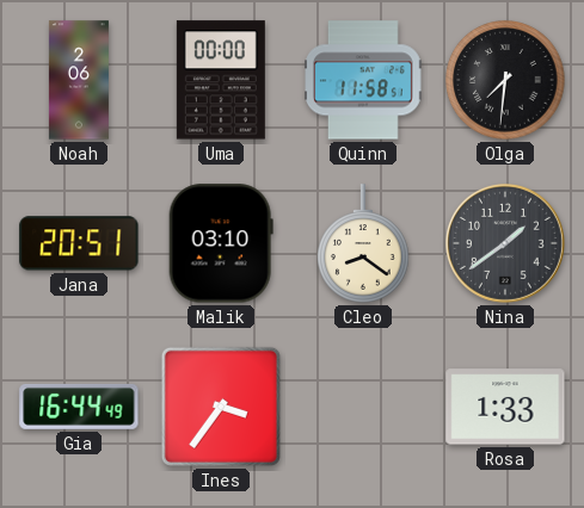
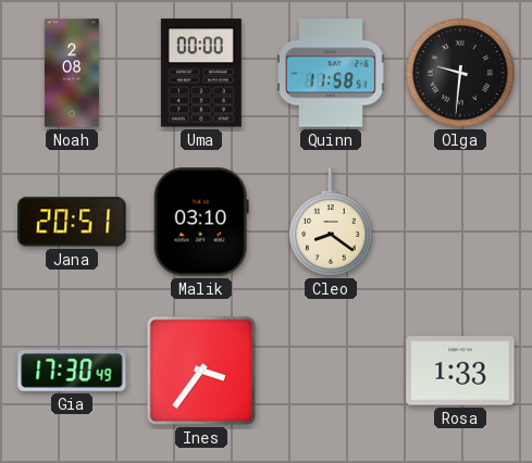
Noah: 2:06 -> 2:08
Olga: 7:31 -> 9:31
Nina: 1:39 -> none
Gia: 16:44 -> 17:30
